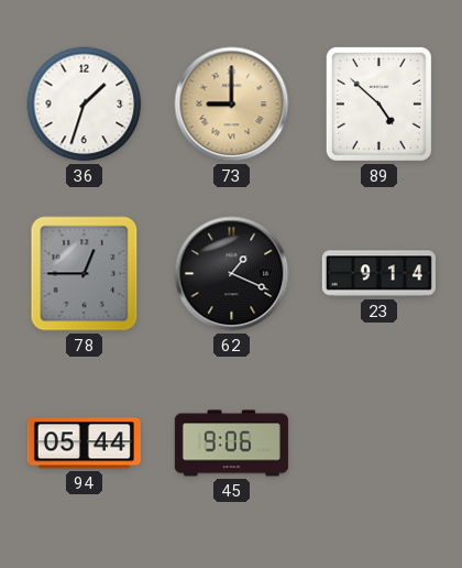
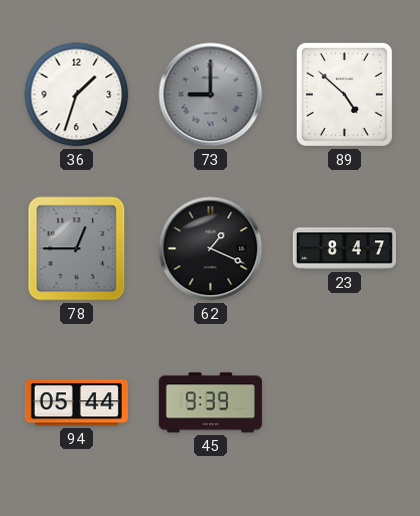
73 dial: champagne -> grey
23: 9:14 -> 8:47
45: 9:06 -> 9:39
